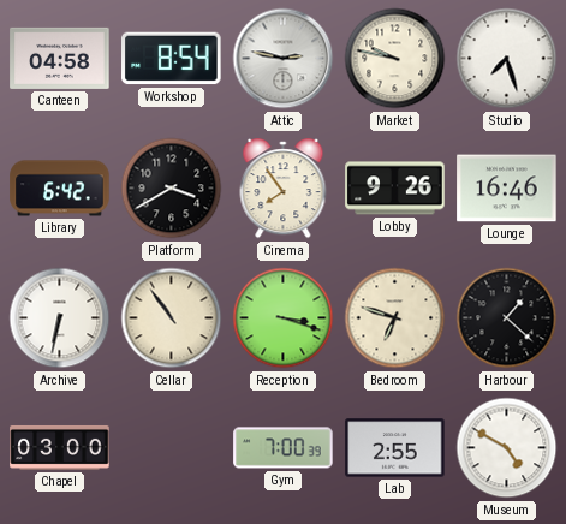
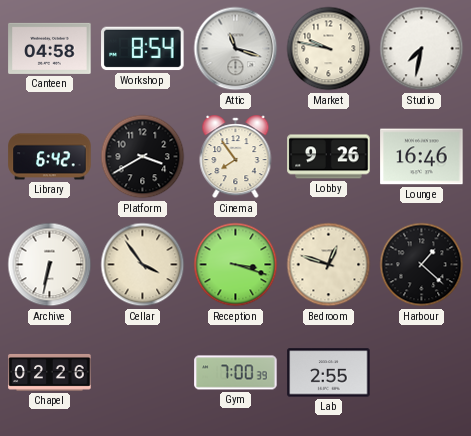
Attic: 2:47 -> 11:18
Studio: 7:27 -> 7:32
Cellar: 10:54 -> 3:54
Bedroom: 6:48 -> 12:48
Chapel: 03:00 -> 02:26
Museum: 4:50 -> none
